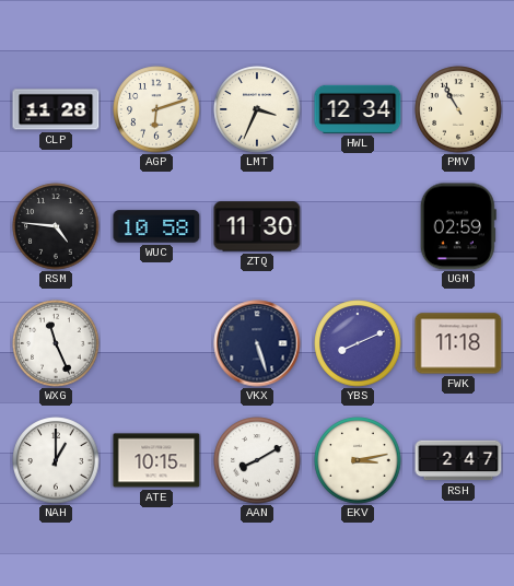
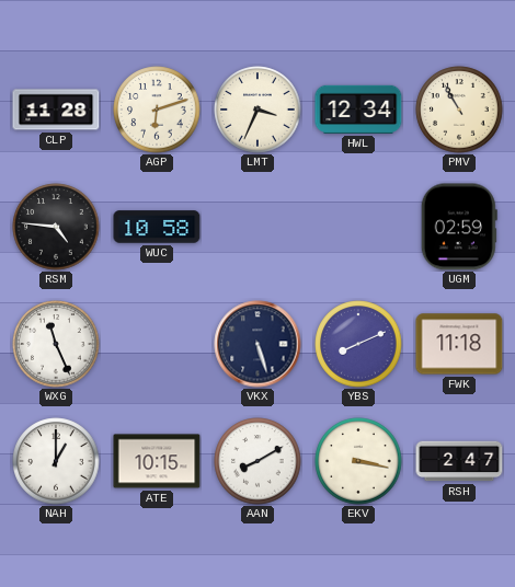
ZTQ: 11:30 -> none
EKV: 3:13 -> 3:17
